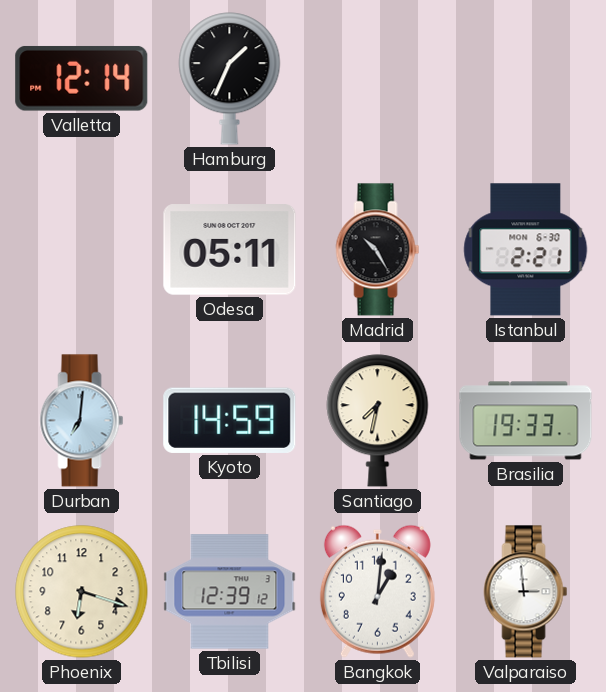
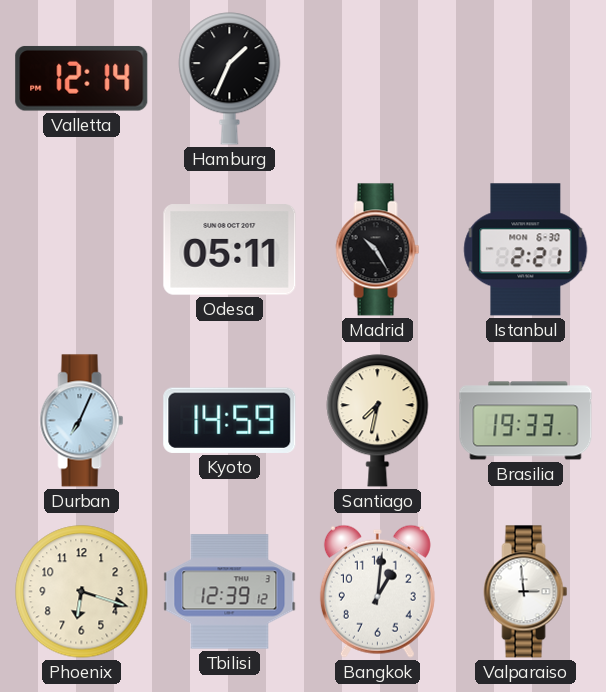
Durban: 7:01 -> 7:04
